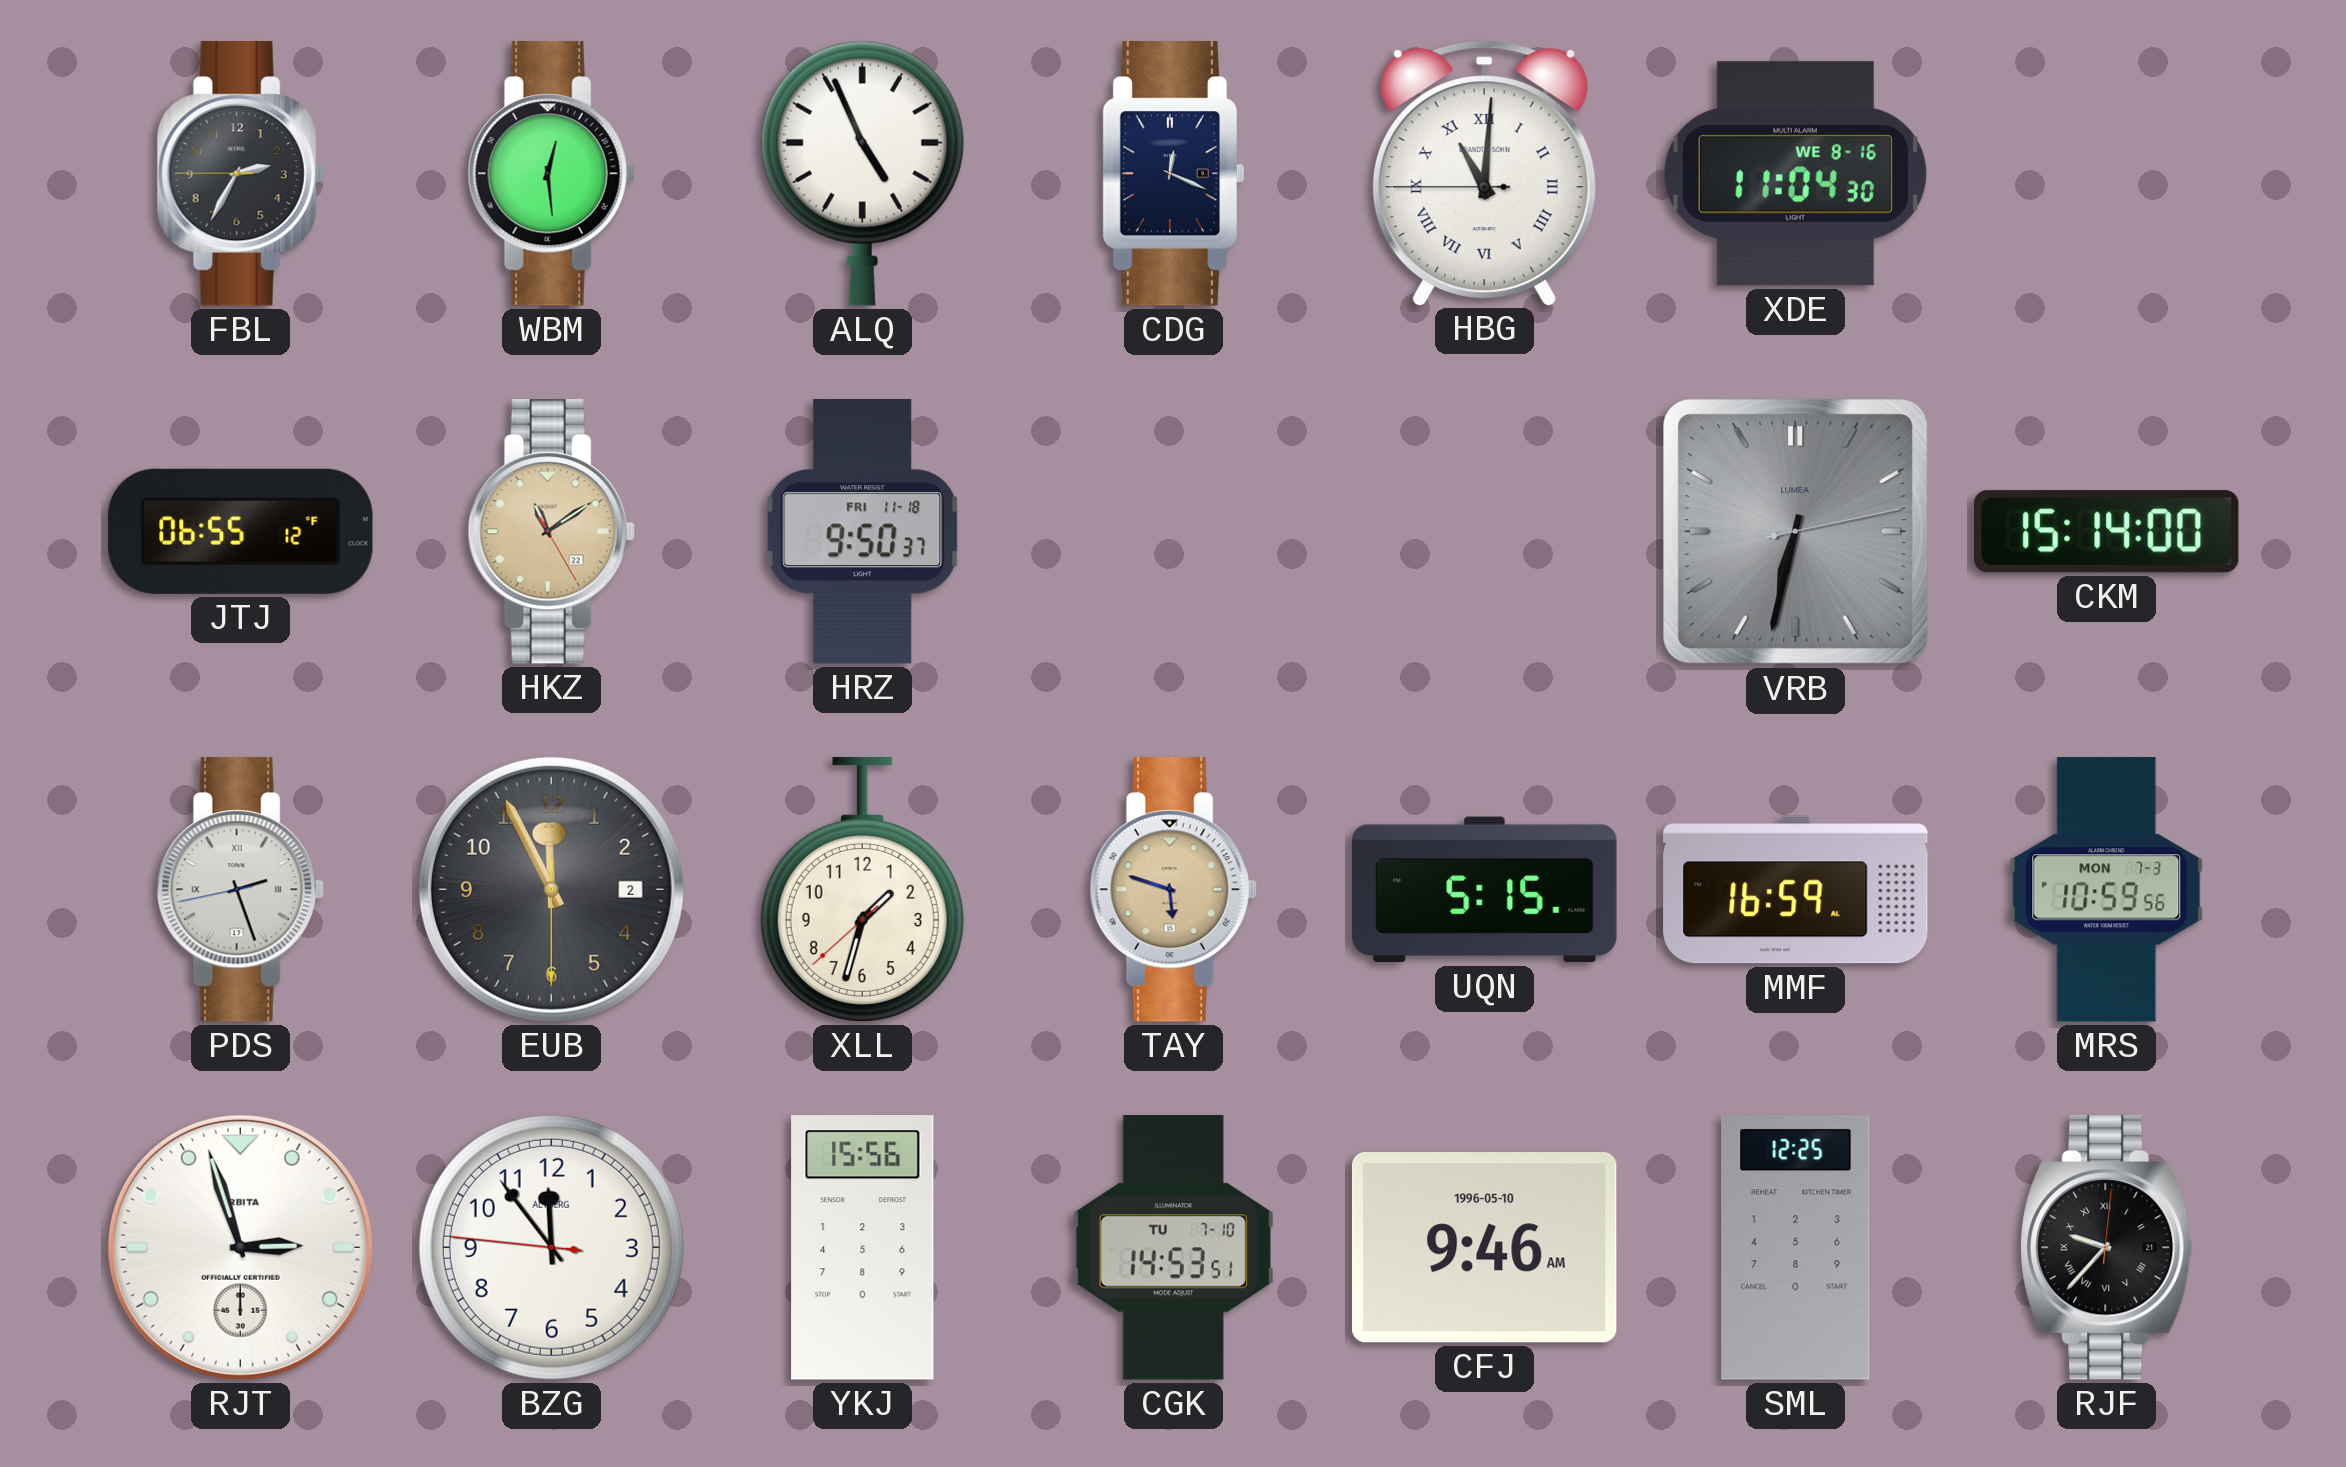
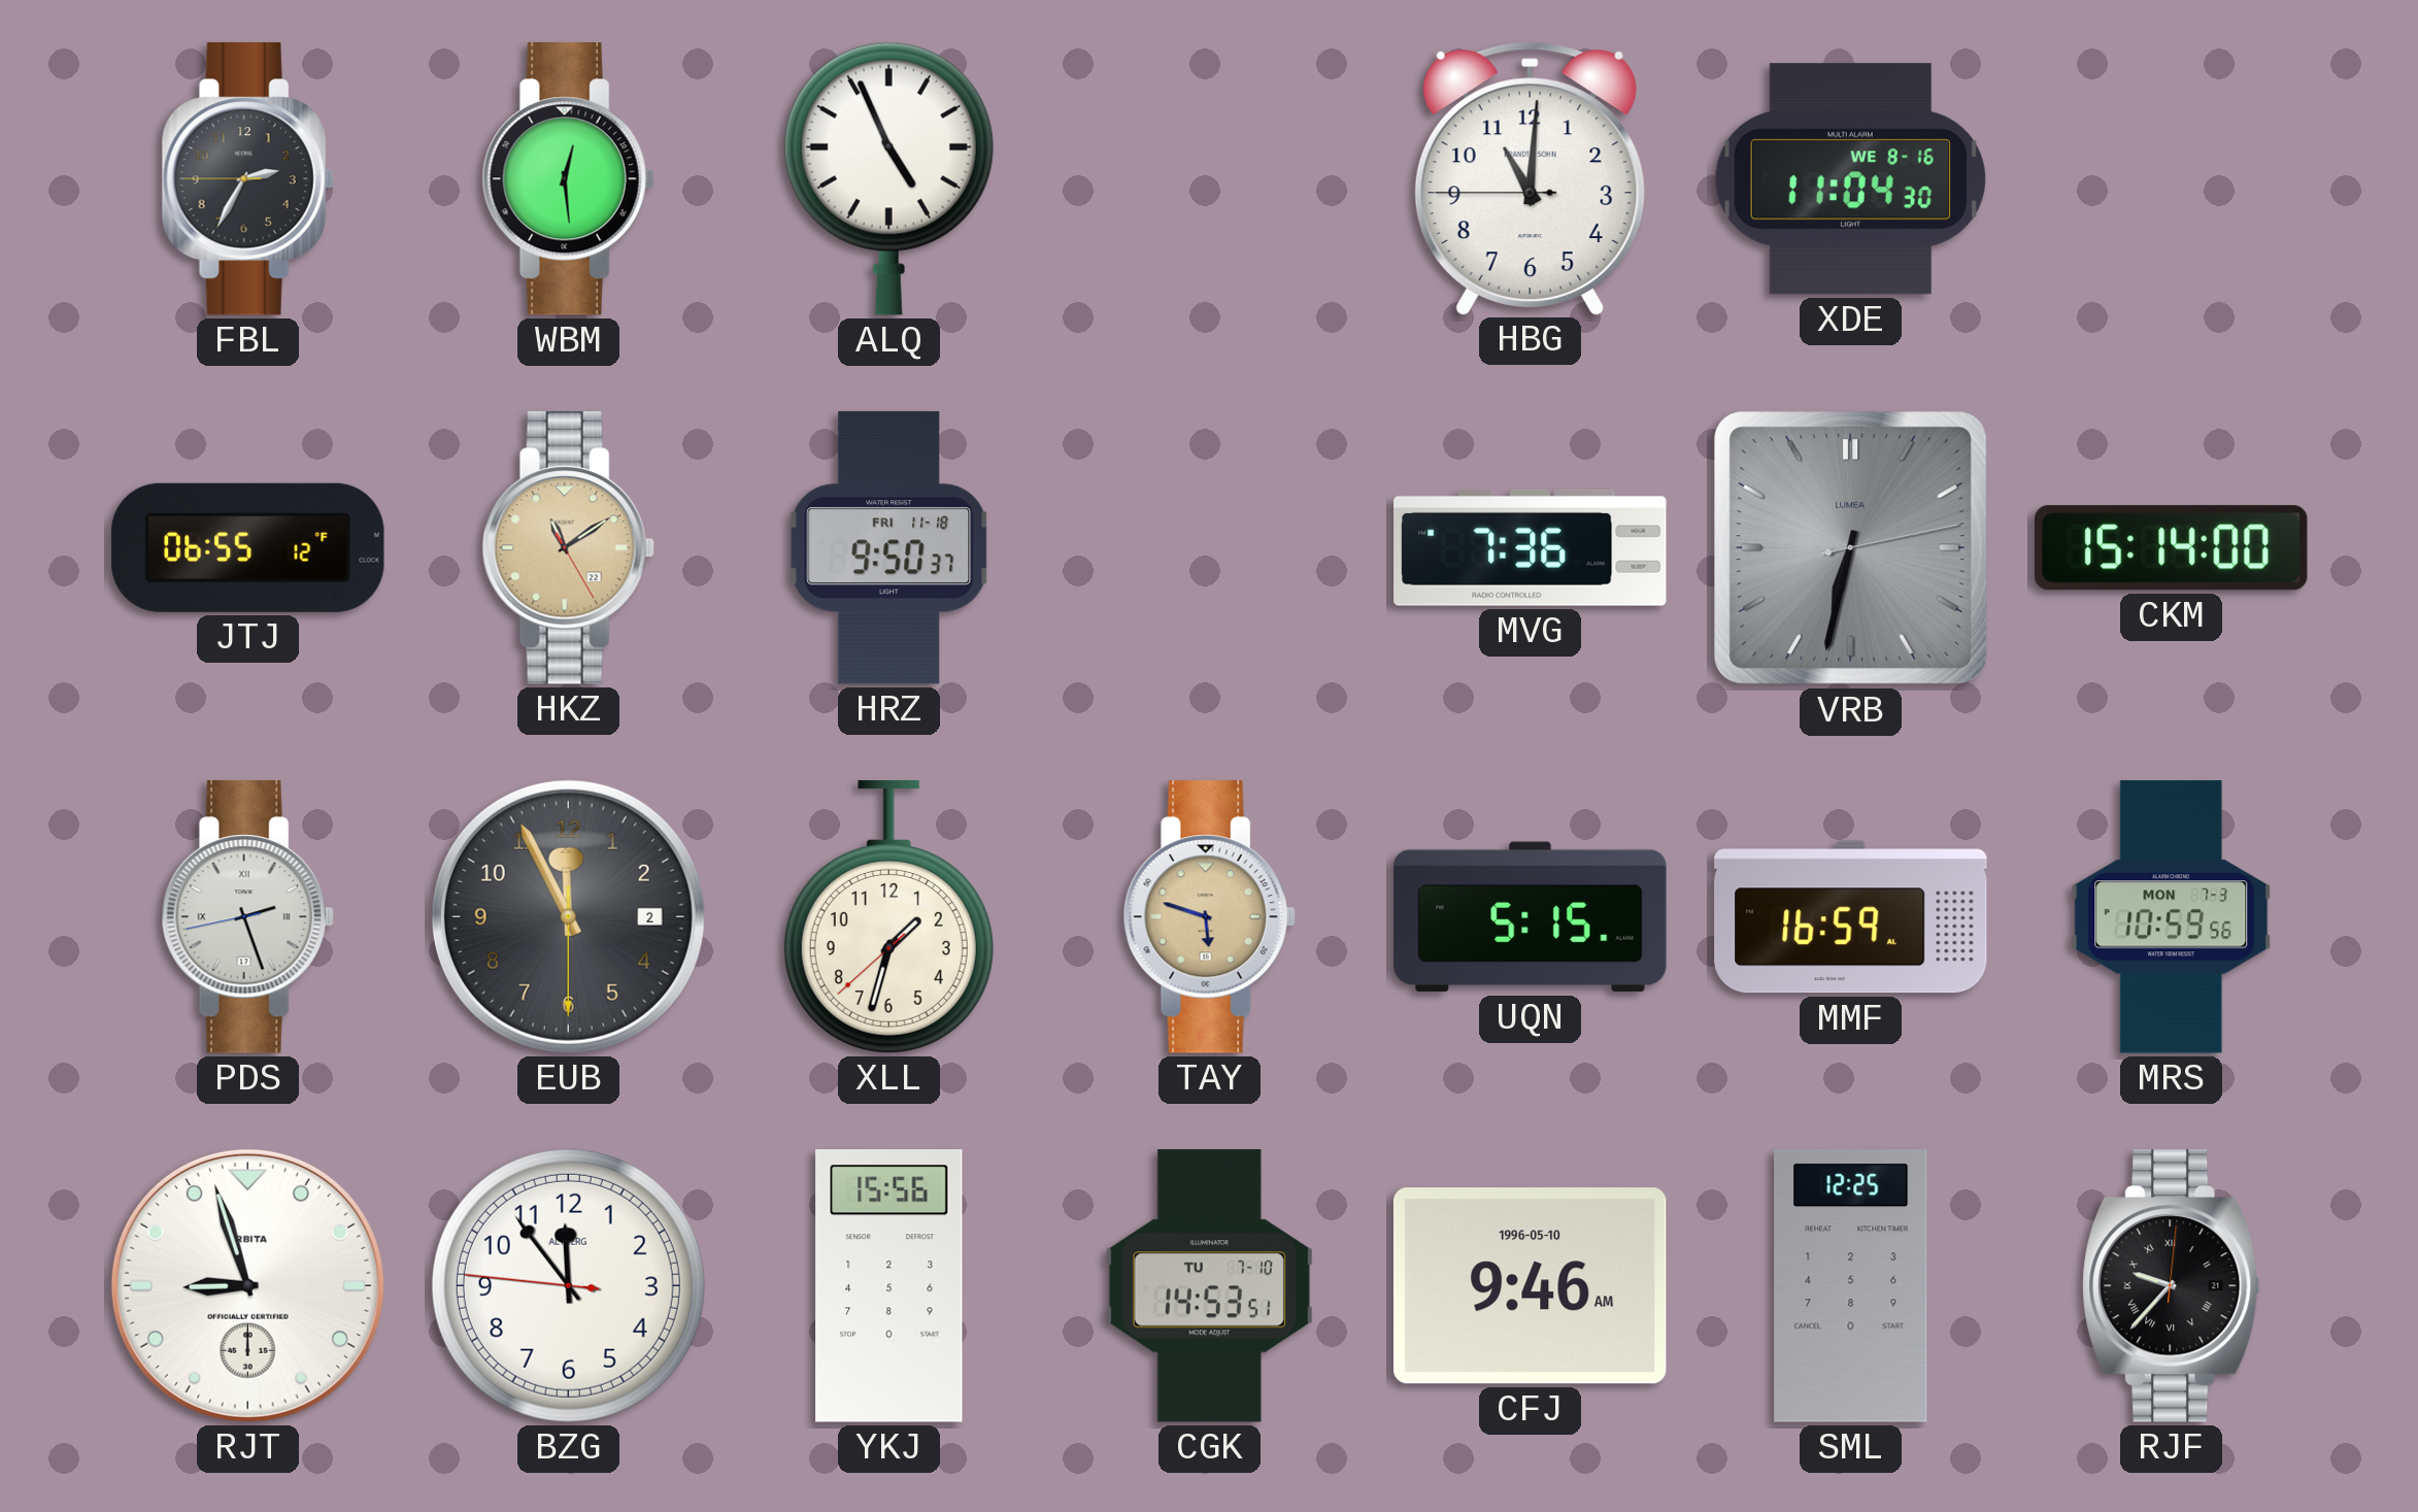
CDG: 12:19 -> none
HBG numerals: Roman -> Arabic
MVG: none -> 7:36
RJT: 2:57 -> 8:57
